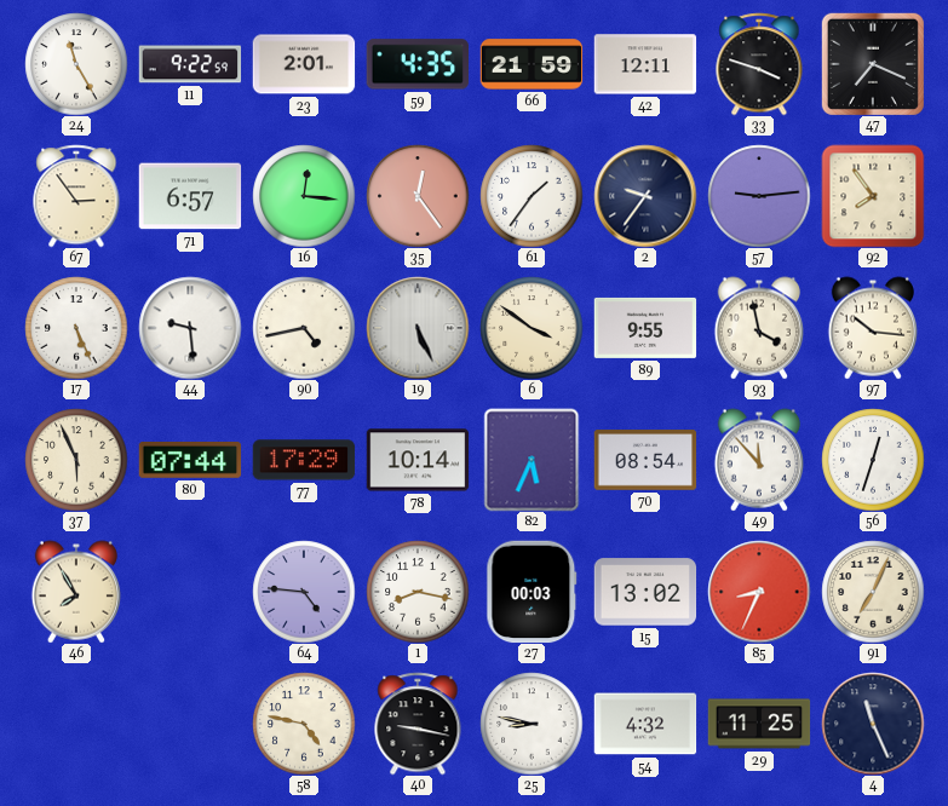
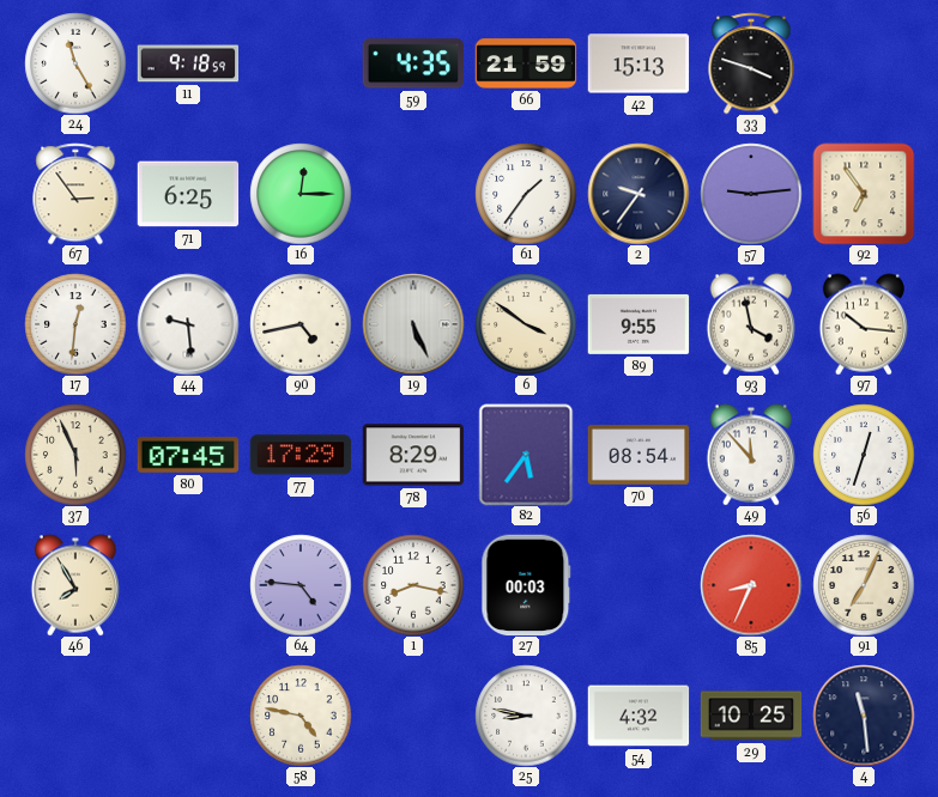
11: 9:22 -> 9:18
23: 2:01 -> none
42: 12:11 -> 15:13
47: 7:19 -> none
71: 6:57 -> 6:25
16: 12:16 -> 12:15
35: 12:24 -> none
92: 7:54 -> 6:54
17: 5:26 -> 12:31
80: 07:44 -> 07:45
78: 10:14 -> 8:29
82: 5:34 -> 5:36
15: 13:02 -> none
40: 9:17 -> none
29: 11:25 -> 10:25
4: 11:26 -> 11:29
